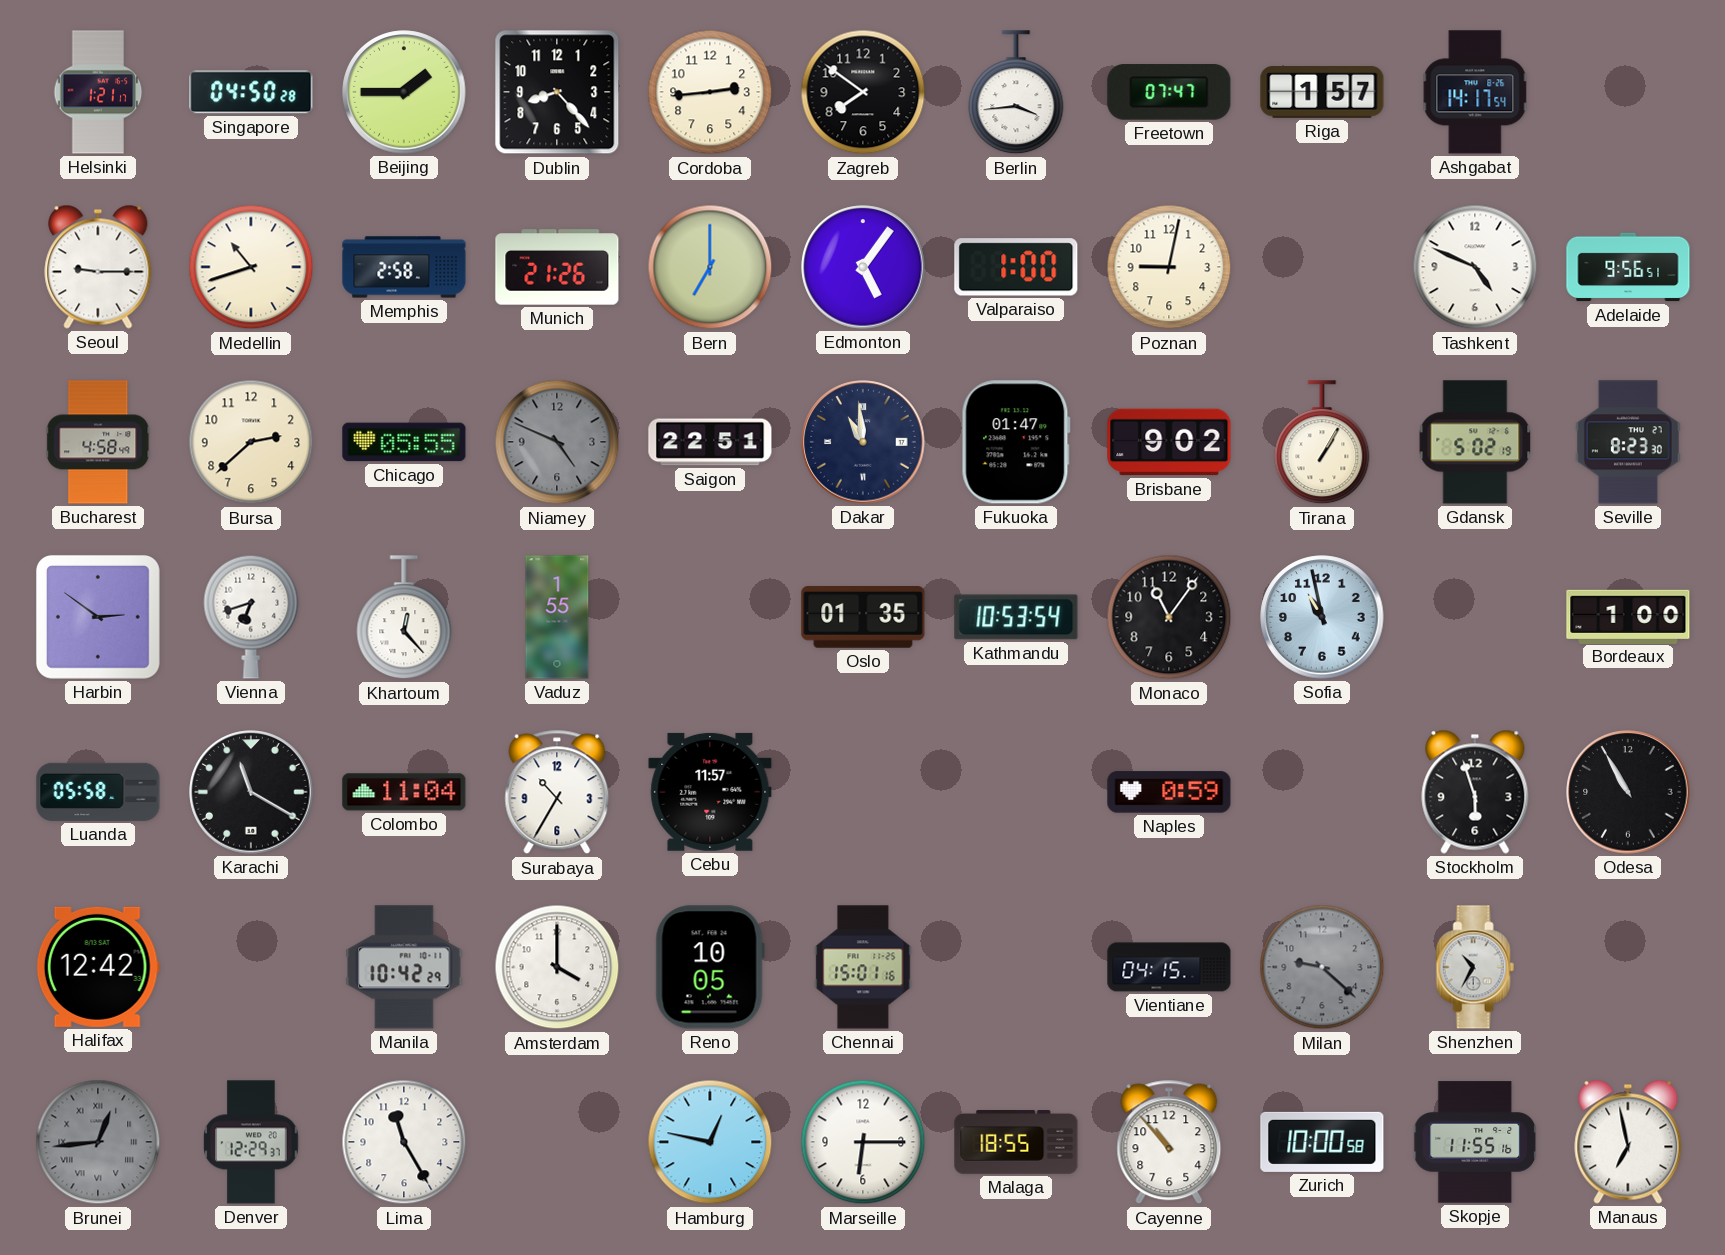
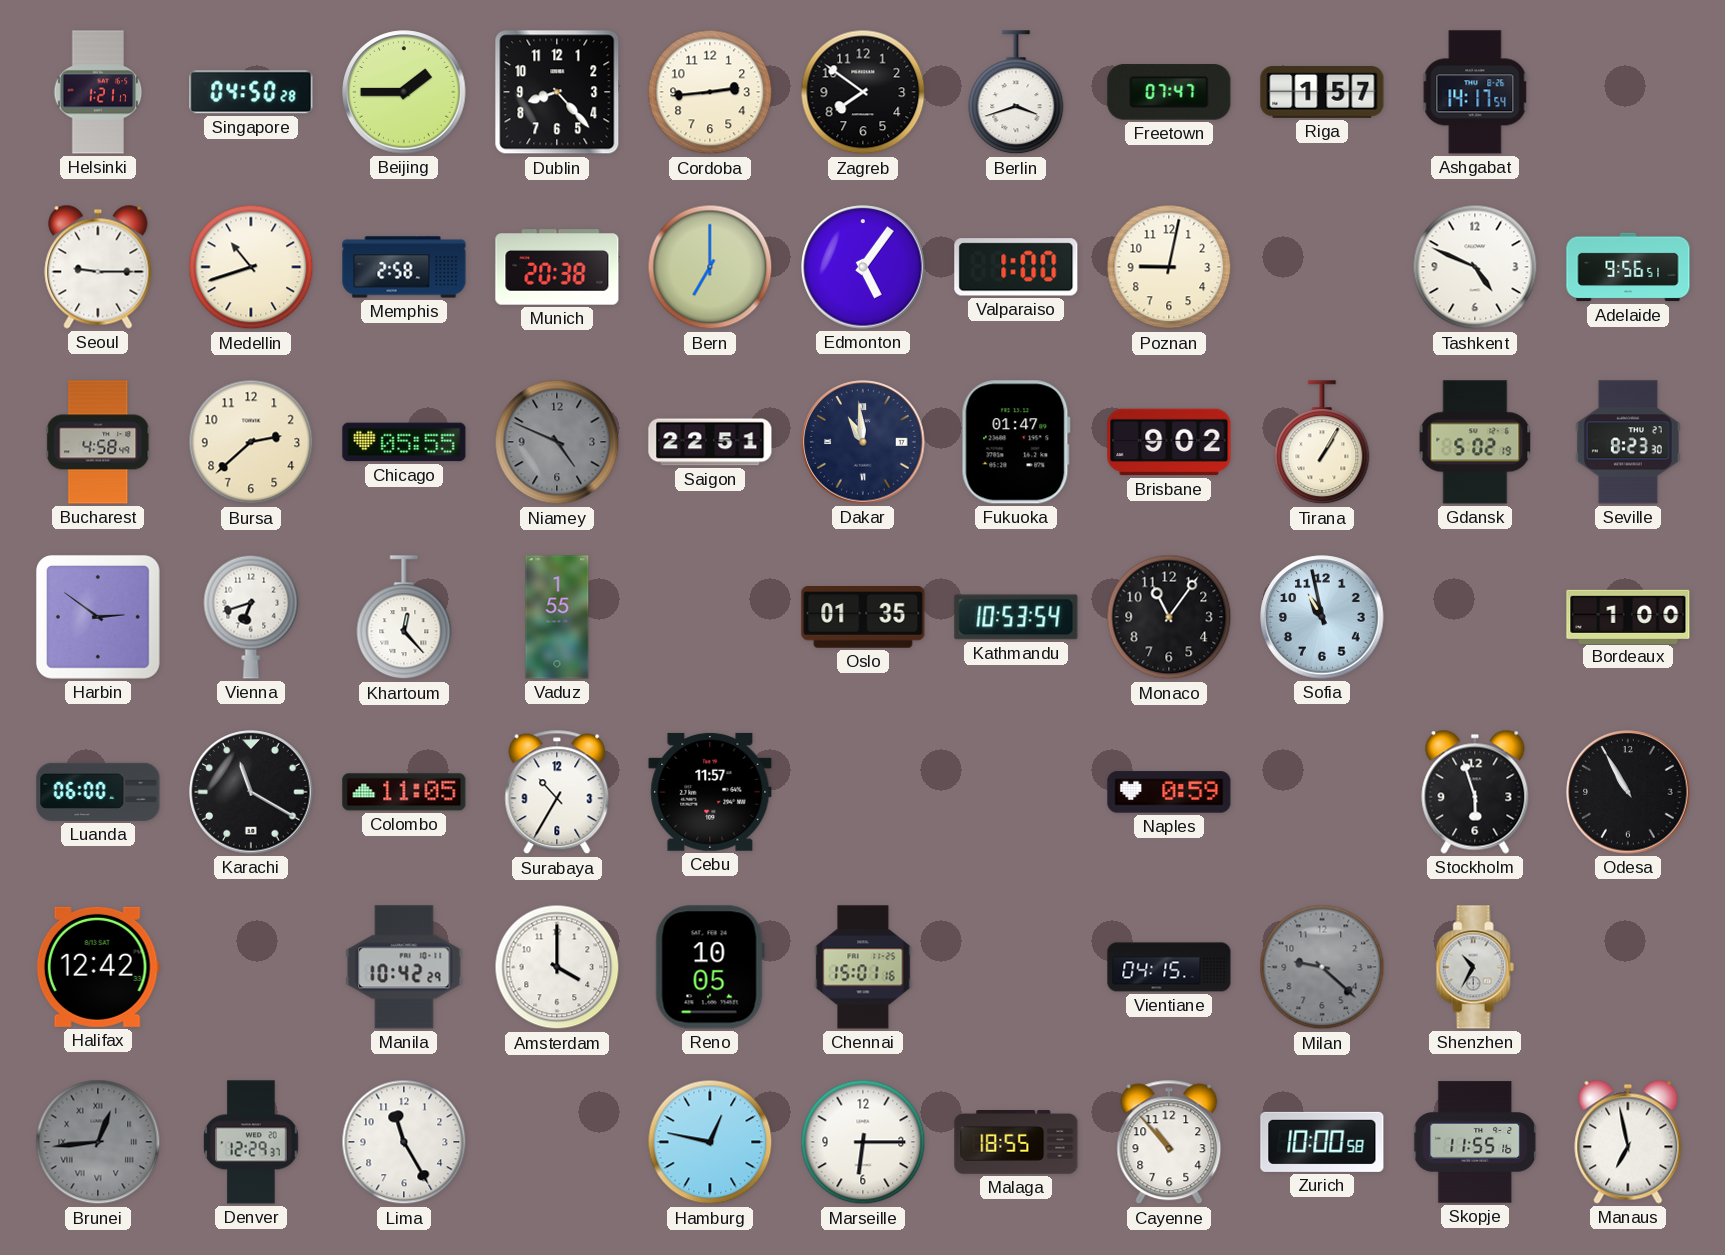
Berlin: 3:44 -> 3:42
Munich: 21:26 -> 20:38
Luanda: 05:58 -> 06:00
Colombo: 11:04 -> 11:05
